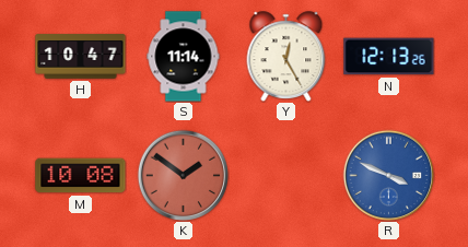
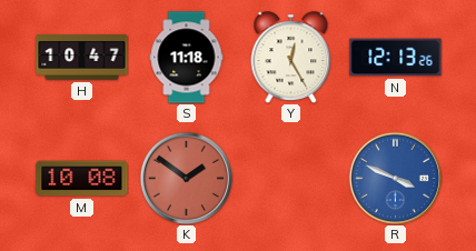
S: 11:14 -> 11:18
